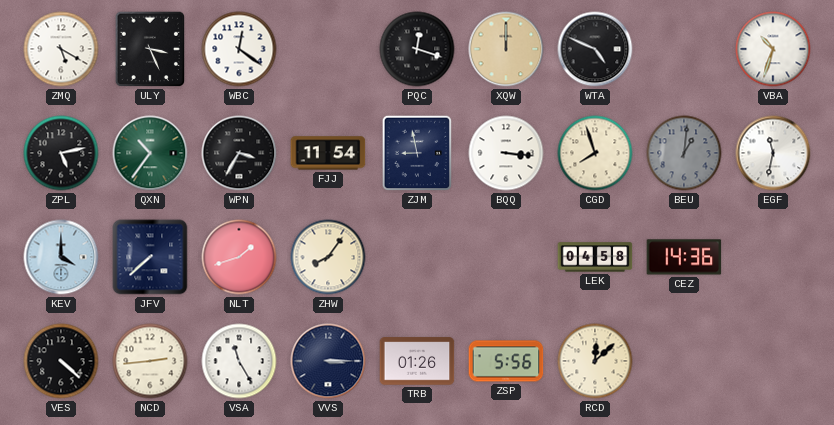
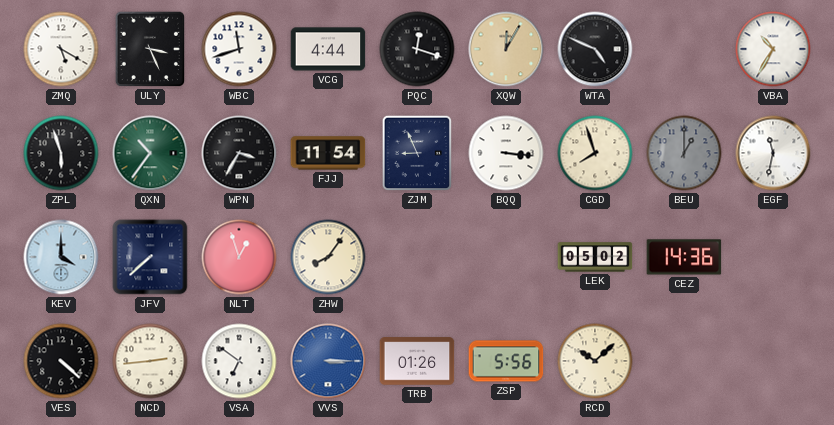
WBC: 12:21 -> 11:42
VCG: none -> 4:44
XQW: 12:00 -> 12:05
VBA: 10:33 -> 10:35
ZPL: 5:13 -> 5:57
ZJM: 8:58 -> 8:56
BEU: 1:01 -> 1:00
NLT: 1:42 -> 12:57
LEK: 04:58 -> 05:02
VSA: 11:25 -> 6:51
VVS dial: navy -> blue
RCD: 12:08 -> 10:08
